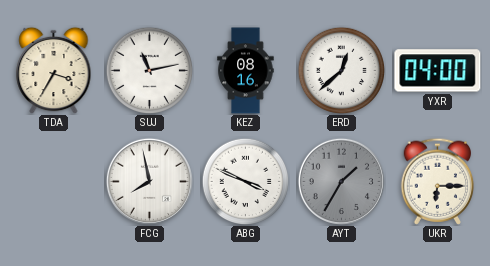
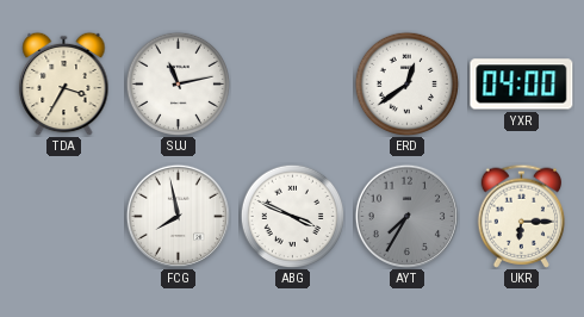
KEZ: 08:16 -> none
ERD: 12:38 -> 12:39
AYT: 1:35 -> 7:35
